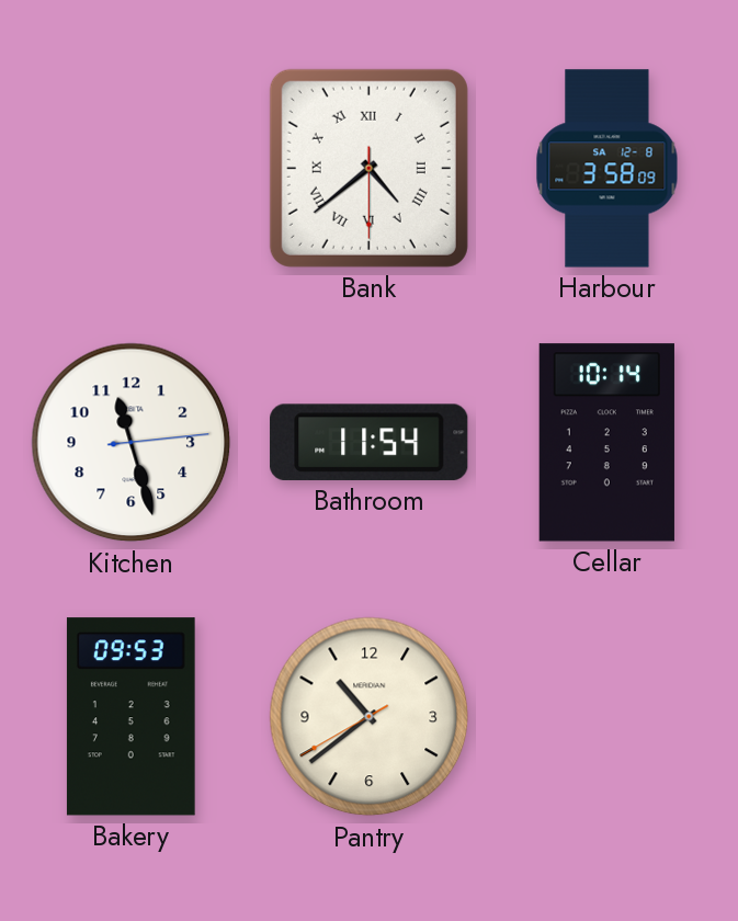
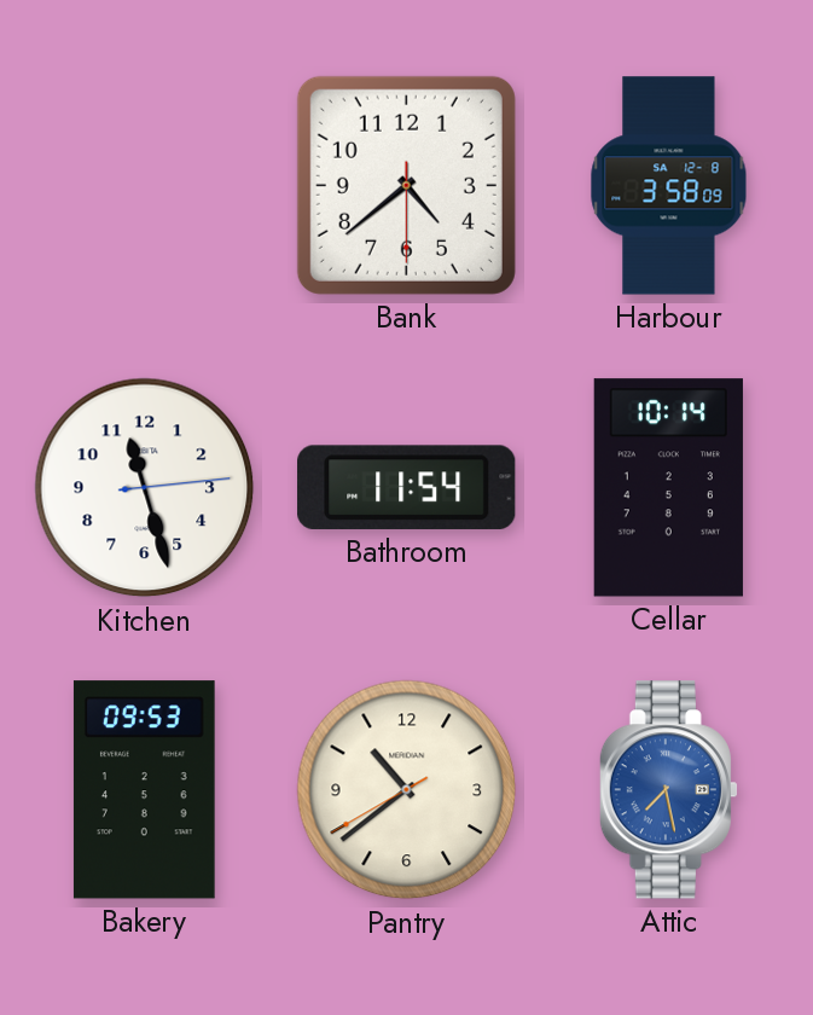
Bank numerals: Roman -> Arabic
Attic: none -> 7:28
